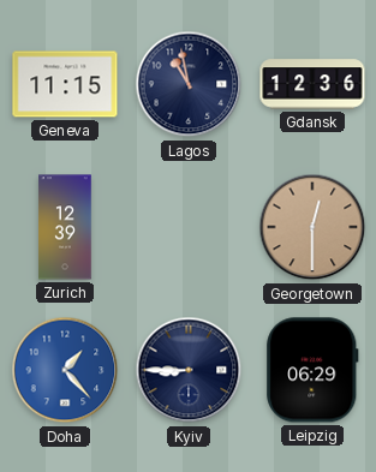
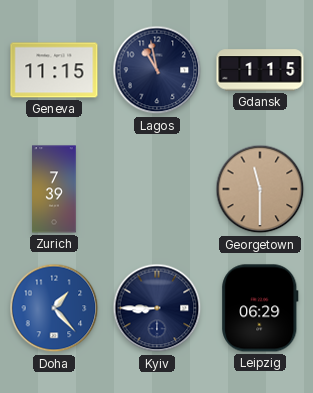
Gdansk: 12:36 -> 1:15
Zurich: 12:39 -> 7:39
Georgetown: 12:30 -> 11:30
